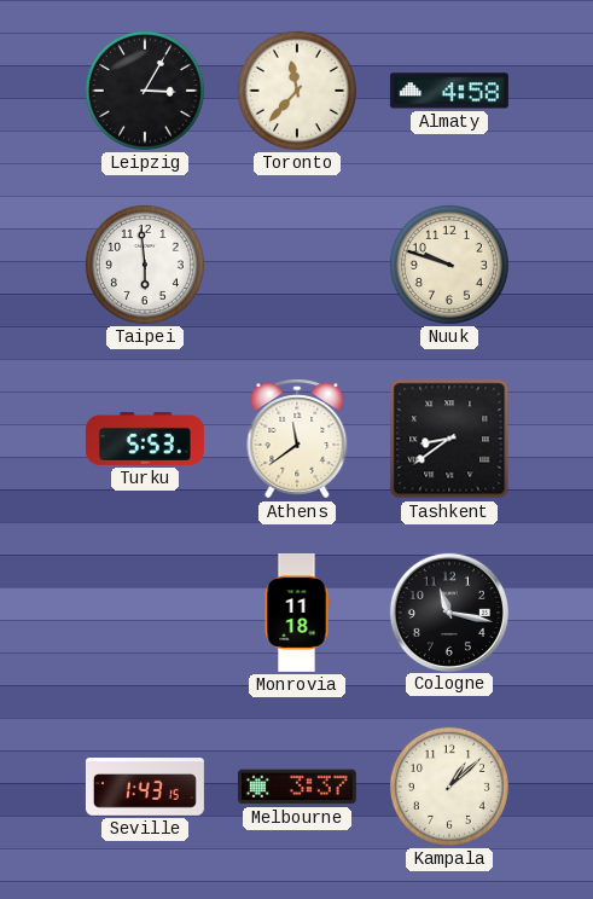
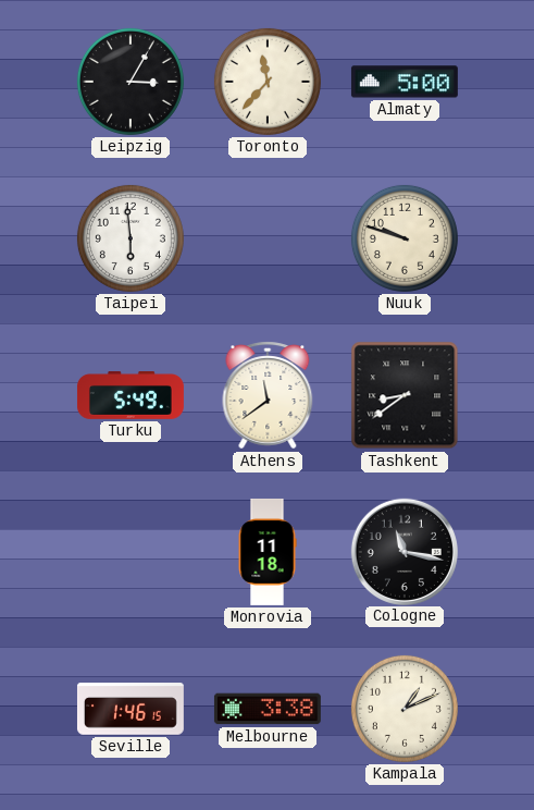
Almaty: 4:58 -> 5:00
Turku: 5:53 -> 5:49
Seville: 1:43 -> 1:46
Melbourne: 3:37 -> 3:38
Kampala: 1:08 -> 1:11
